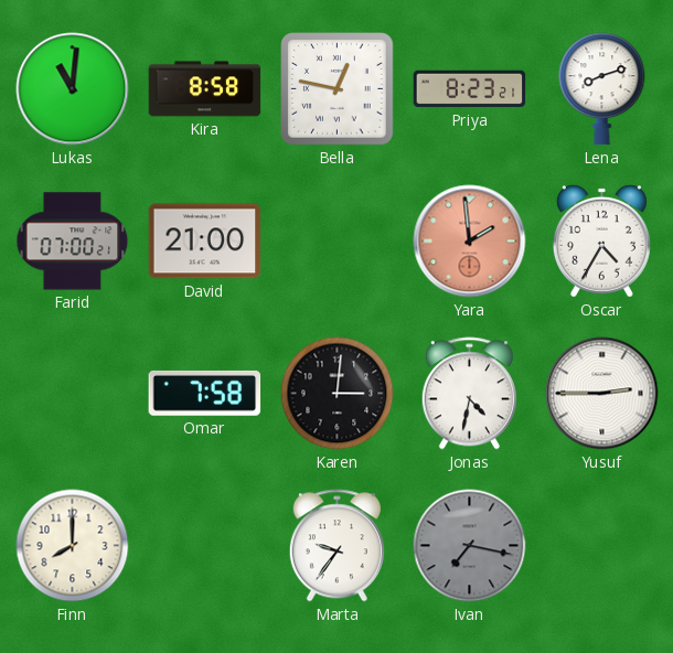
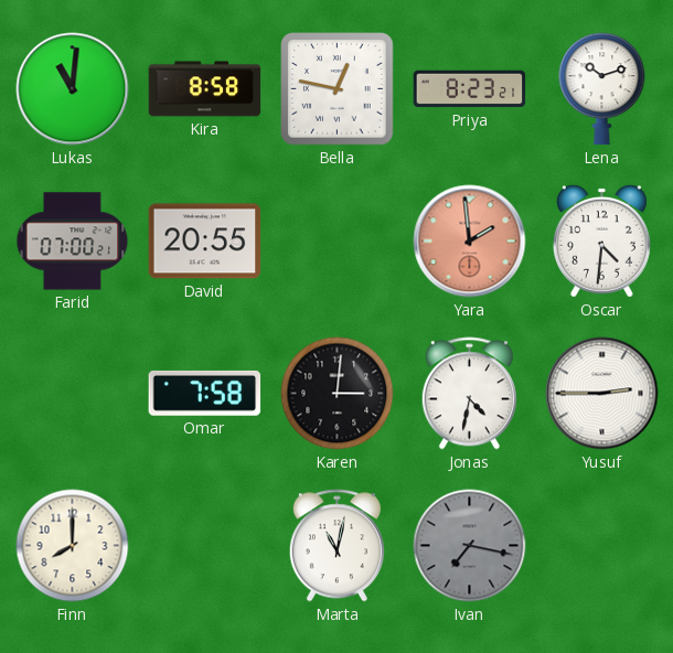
Lena: 8:12 -> 10:12
David: 21:00 -> 20:55
Oscar: 4:35 -> 4:31
Marta: 9:36 -> 11:02
